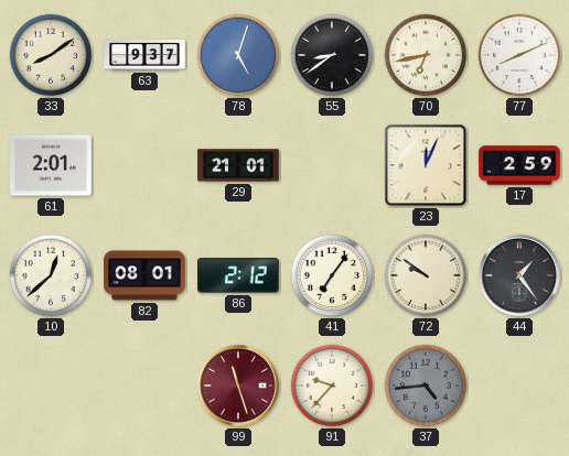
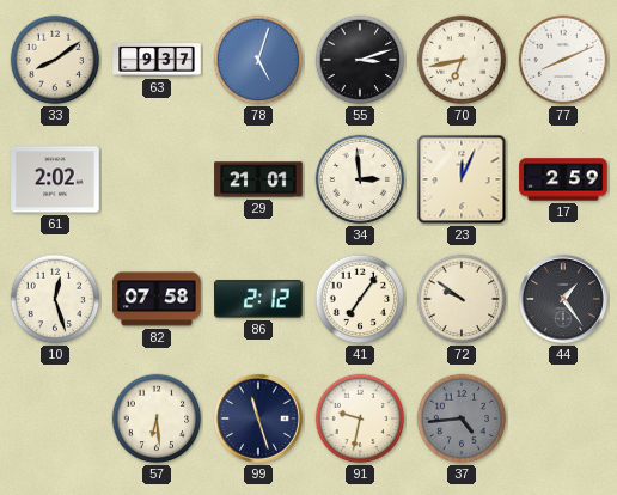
55: 8:39 -> 3:12
61: 2:01 -> 2:02
34: none -> 2:59
10: 12:38 -> 12:27
82: 08:01 -> 07:58
57: none -> 6:29
99 dial: burgundy -> navy
91: 9:37 -> 9:32
